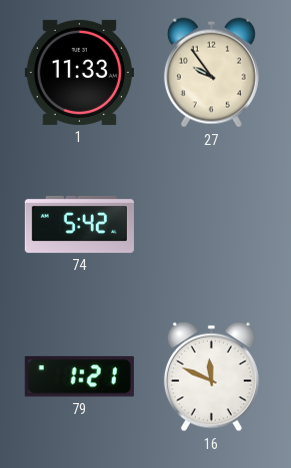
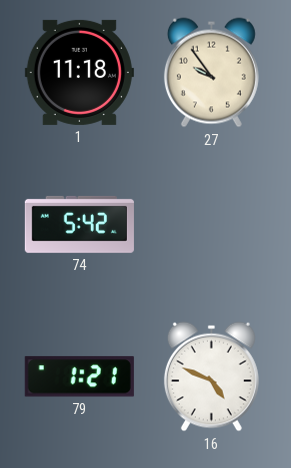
1: 11:33 -> 11:18
16: 11:49 -> 4:49
